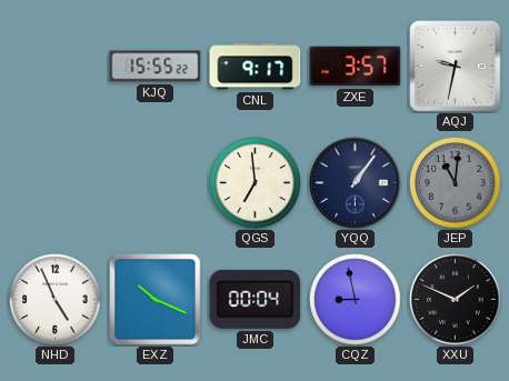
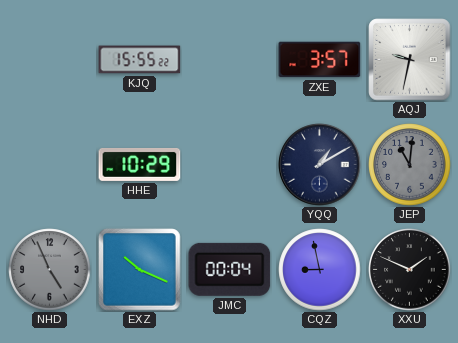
CNL: 9:17 -> none
HHE: none -> 10:29
QGS: 6:59 -> none
YQQ: 1:06 -> 1:10
NHD dial: white -> grey
